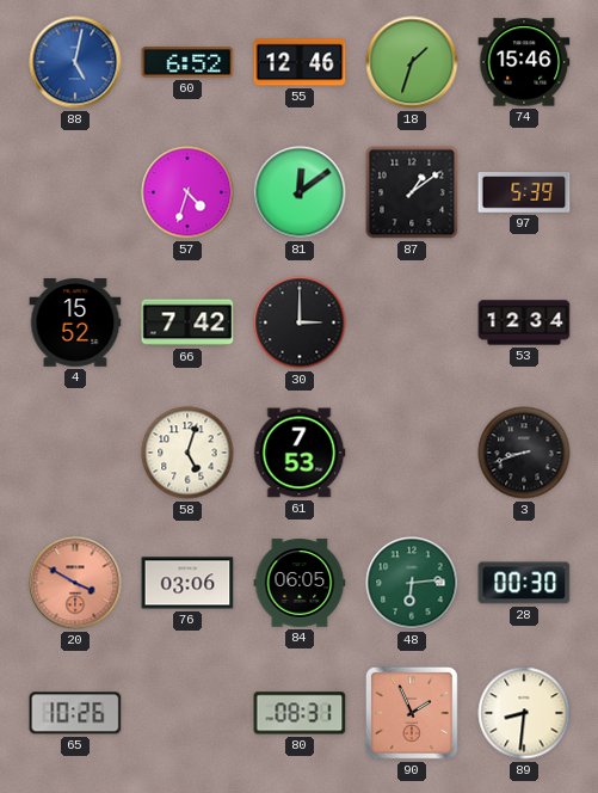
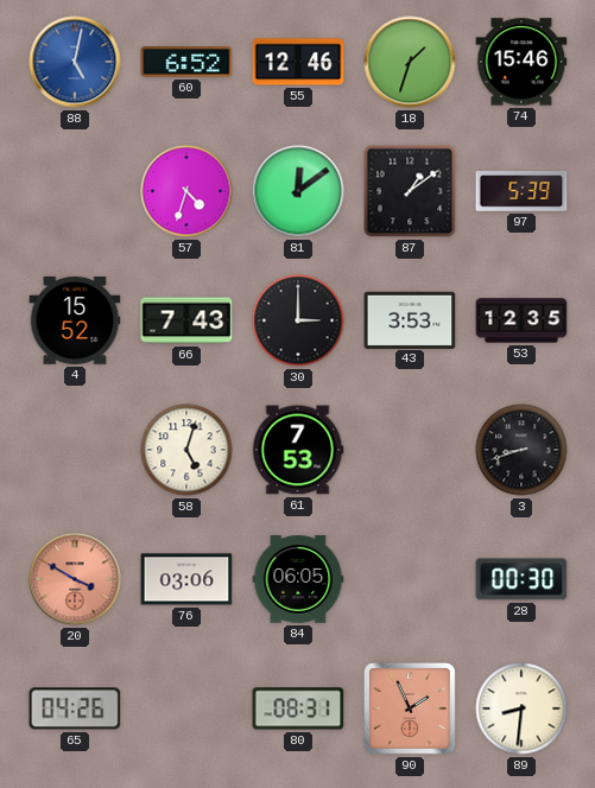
66: 7:42 -> 7:43
43: none -> 3:53
53: 12:34 -> 12:35
48: 6:14 -> none
65: 10:26 -> 04:26
